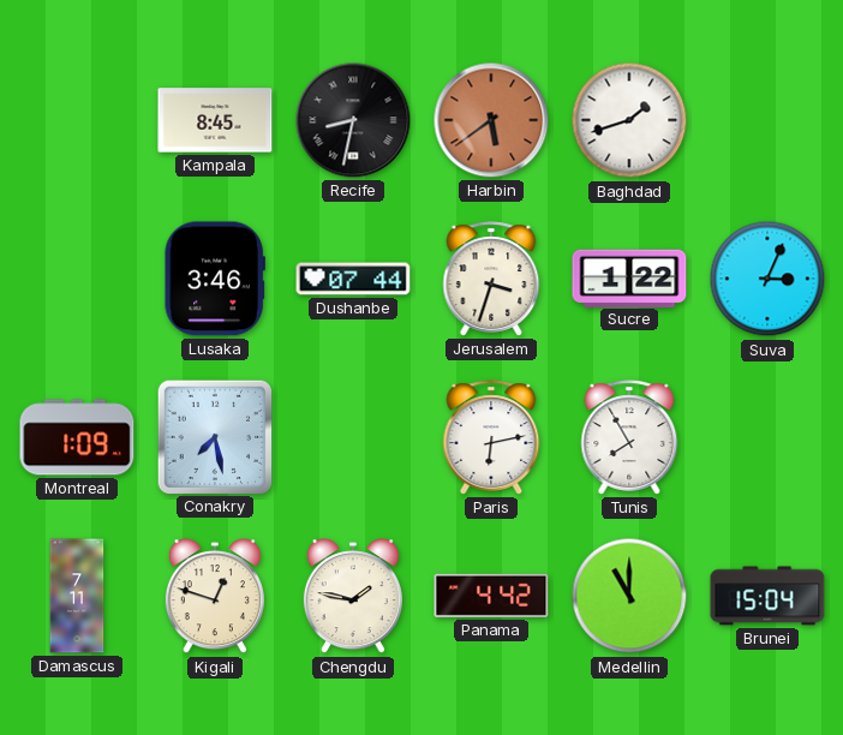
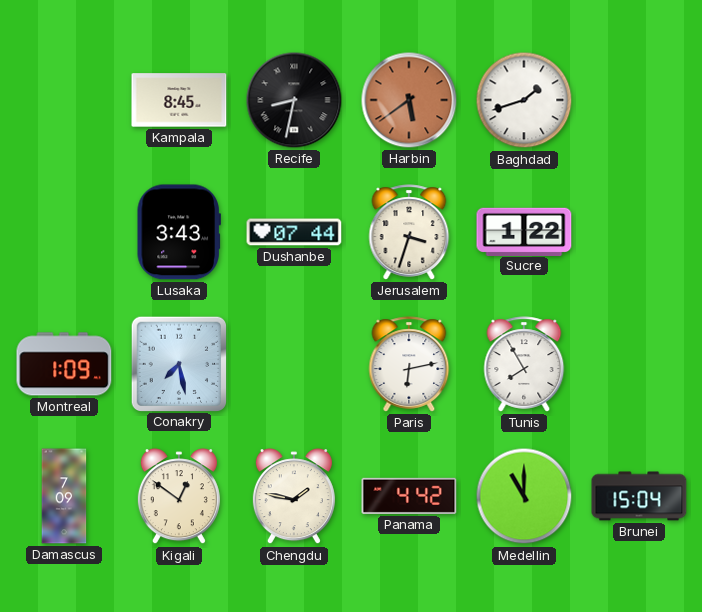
Lusaka: 3:46 -> 3:43
Suva: 3:04 -> none
Damascus: 7:11 -> 7:09
Kigali: 12:48 -> 12:51
